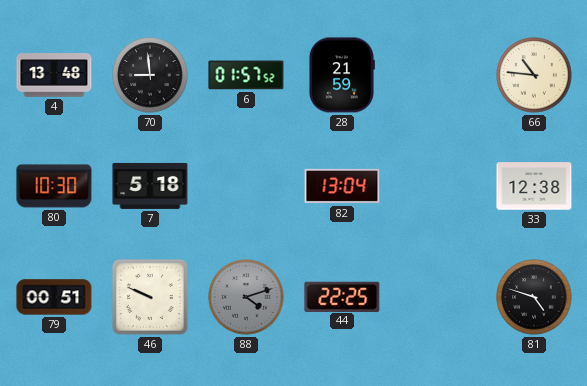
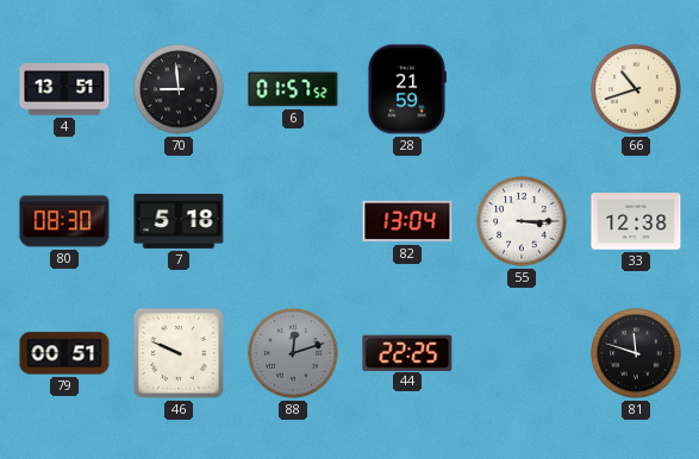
4: 13:48 -> 13:51
66: 10:46 -> 10:42
80: 10:30 -> 08:30
55: none -> 3:15
88: 4:12 -> 12:12
81: 4:48 -> 11:48
